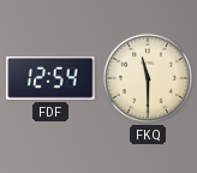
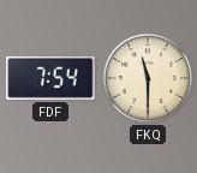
FDF: 12:54 -> 7:54
